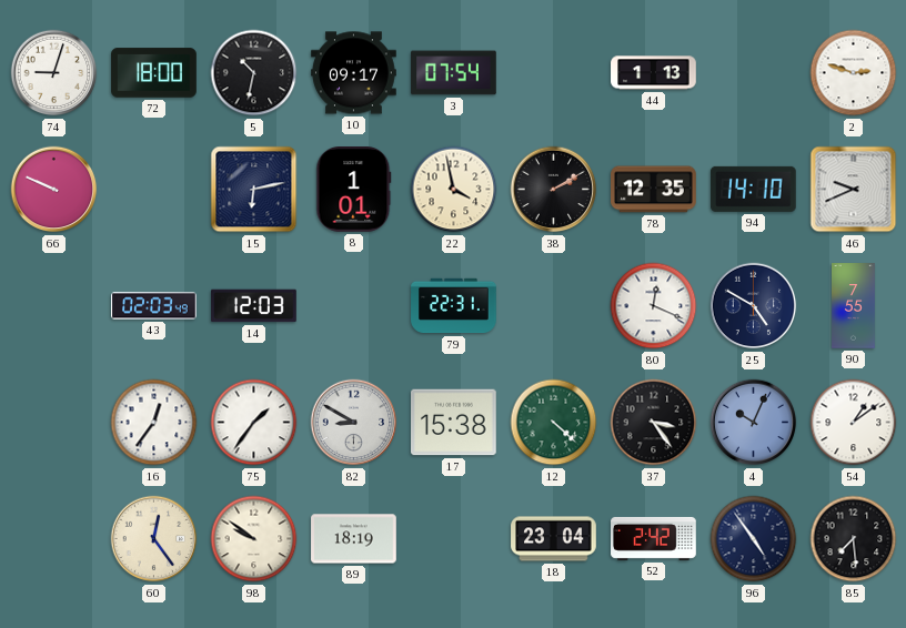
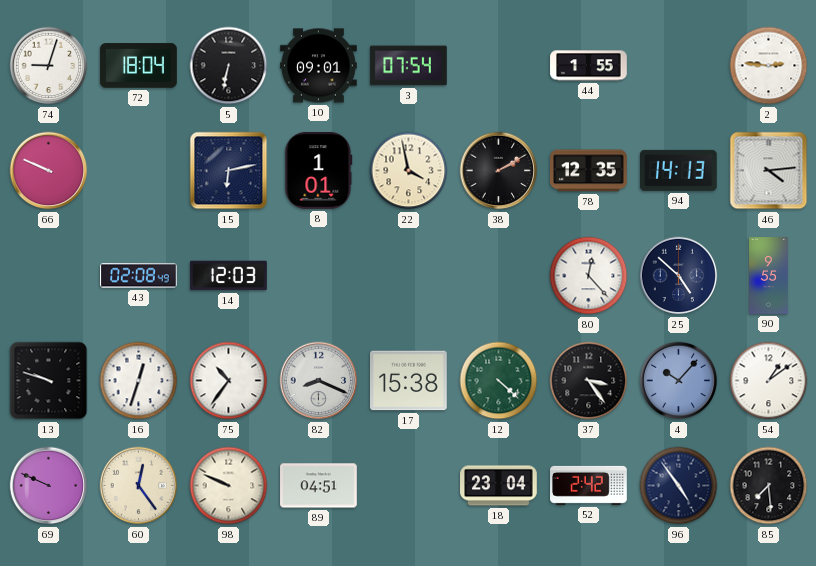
72: 18:00 -> 18:04
5: 10:32 -> 6:32
10: 09:17 -> 09:01
44: 1:13 -> 1:55
2: 2:48 -> 2:46
94: 14:10 -> 14:13
46: 9:41 -> 4:14
43: 02:03 -> 02:08
79: 22:31 -> none
80: 12:19 -> 12:23
25: 4:50 -> 4:52
90: 7:55 -> 9:55
13: none -> 9:48
16: 12:36 -> 12:33
75: 1:36 -> 10:36
82: 8:50 -> 8:19
4: 10:04 -> 10:07
69: none -> 9:49
98: 9:51 -> 9:49
89: 18:19 -> 04:51
